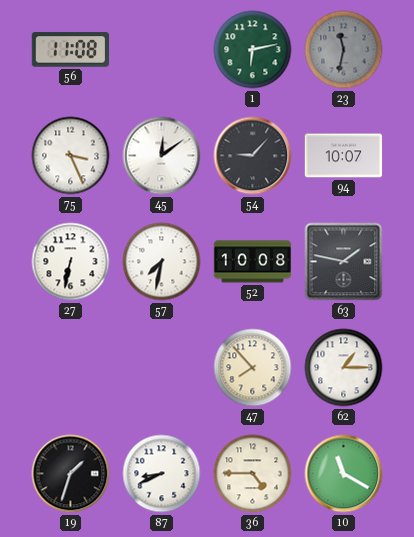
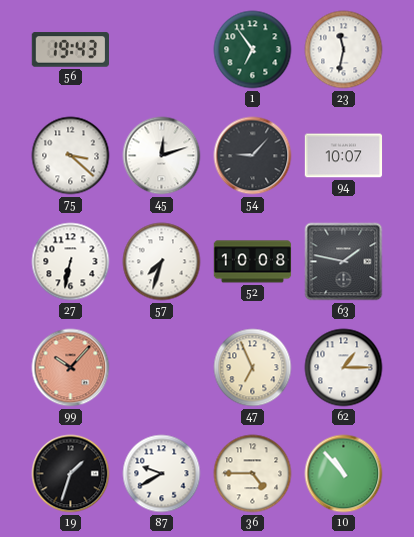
56: 11:08 -> 19:43
1: 6:13 -> 6:54
23 dial: grey -> white
75: 3:26 -> 3:22
45: 12:09 -> 12:12
57: 7:32 -> 7:33
99: none -> 10:07
47: 7:53 -> 6:56
87: 8:41 -> 9:40
10: 11:20 -> 10:53
